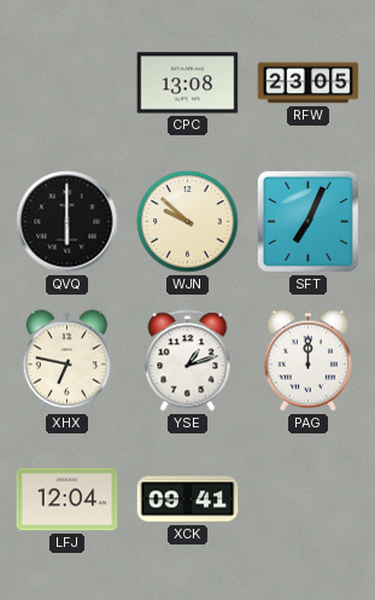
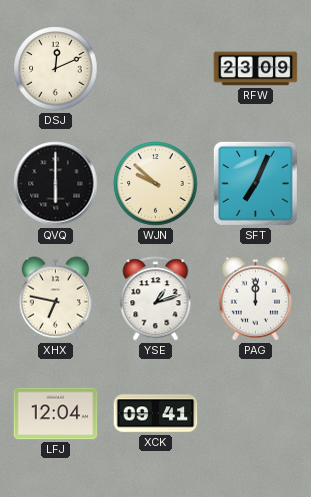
DSJ: none -> 12:11
CPC: 13:08 -> none
RFW: 23:05 -> 23:09
